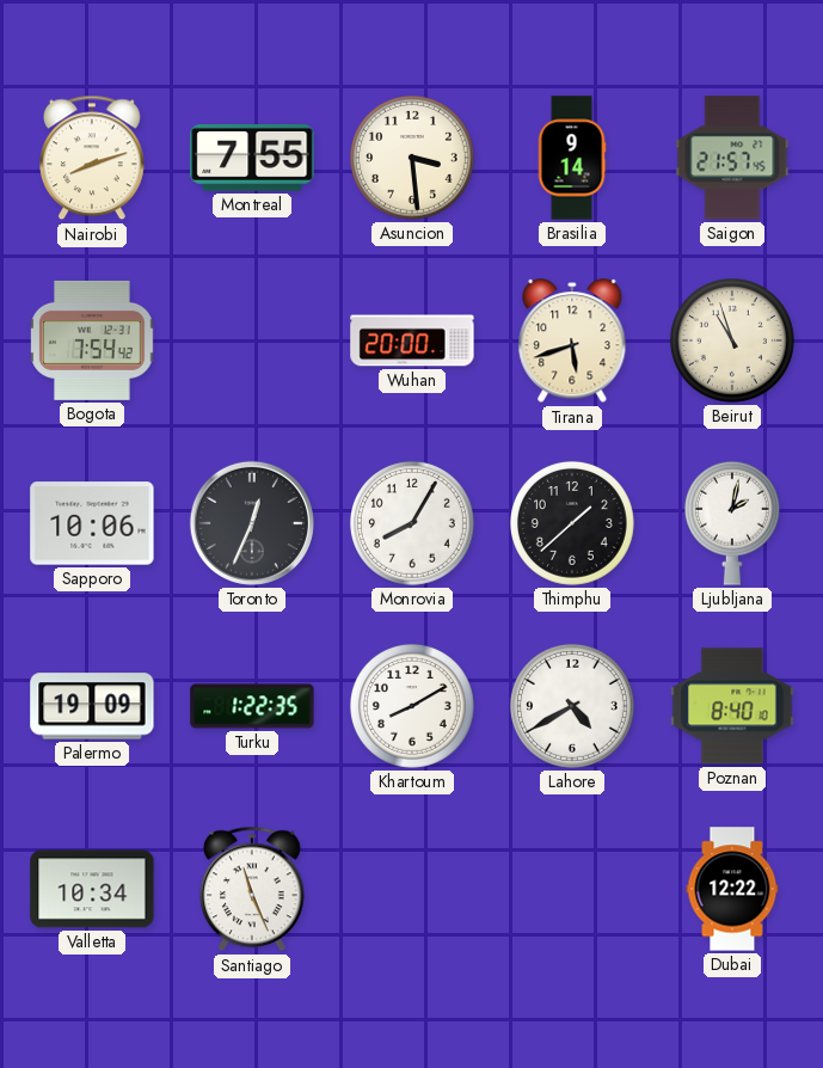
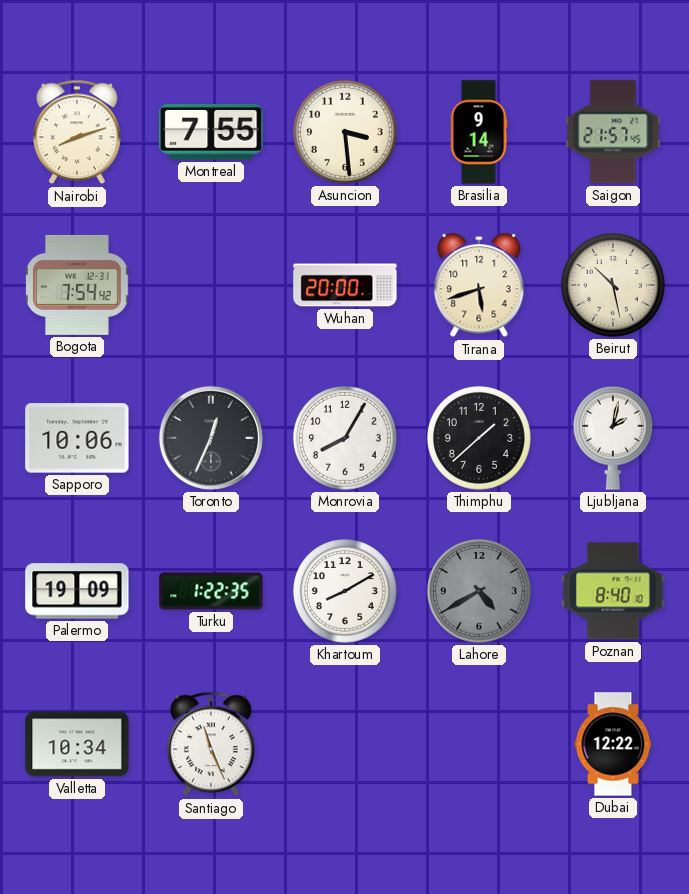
Beirut: 10:57 -> 10:28
Lahore dial: white -> grey
